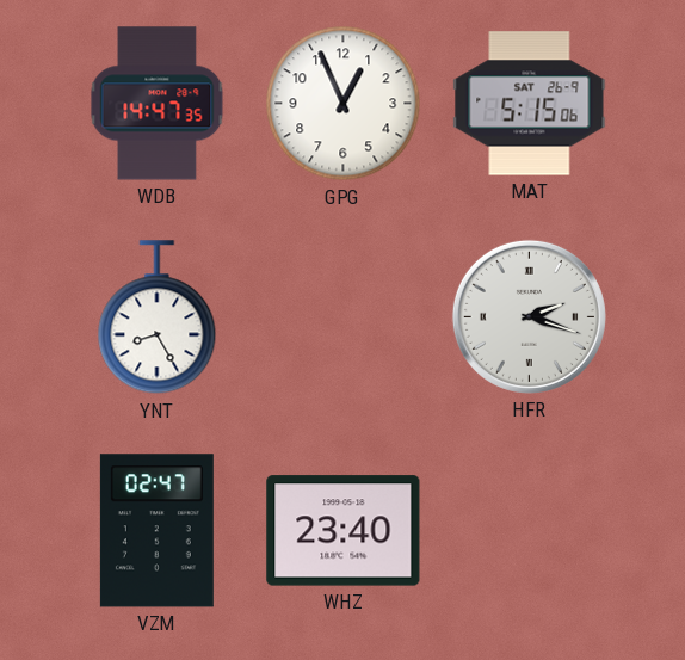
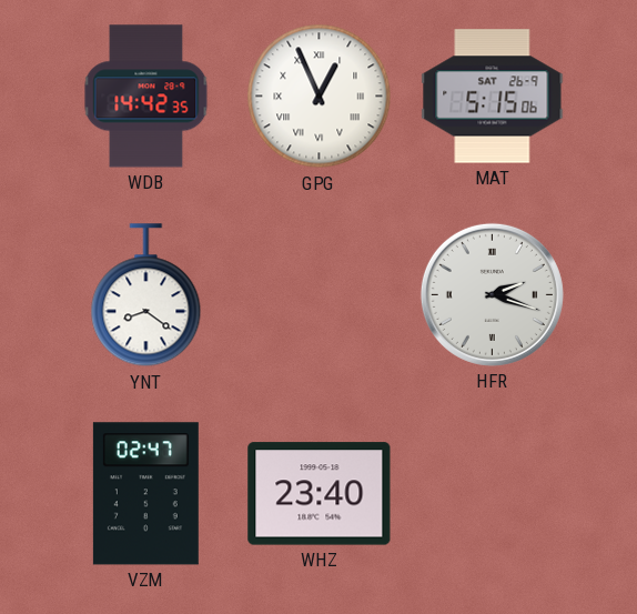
WDB: 14:47 -> 14:42
GPG numerals: Arabic -> Roman
YNT: 8:25 -> 8:21
